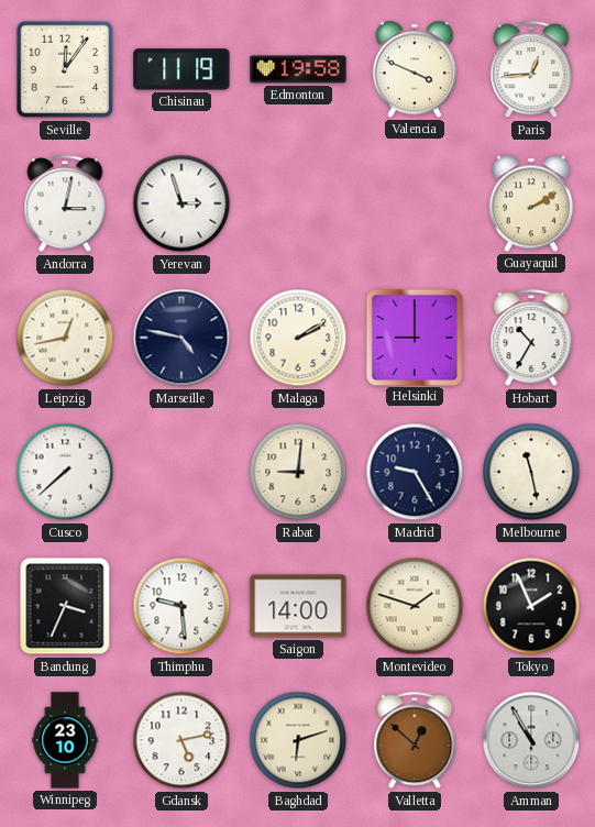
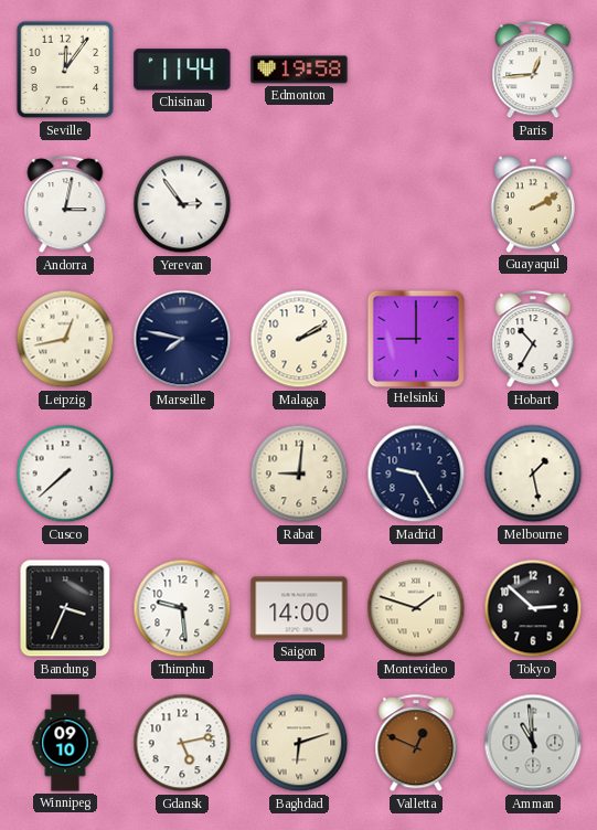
Chisinau: 11:19 -> 11:44
Valencia: 3:49 -> none
Yerevan: 2:57 -> 2:54
Marseille: 4:47 -> 7:47
Melbourne: 11:28 -> 1:28
Tokyo: 1:56 -> 2:52
Winnipeg: 23:10 -> 09:10
Valletta: 12:52 -> 12:49
Amman: 10:55 -> 10:59
